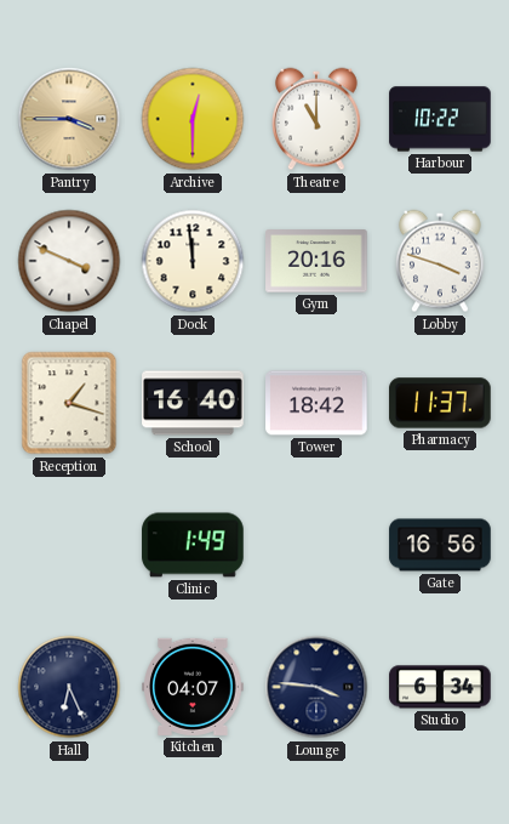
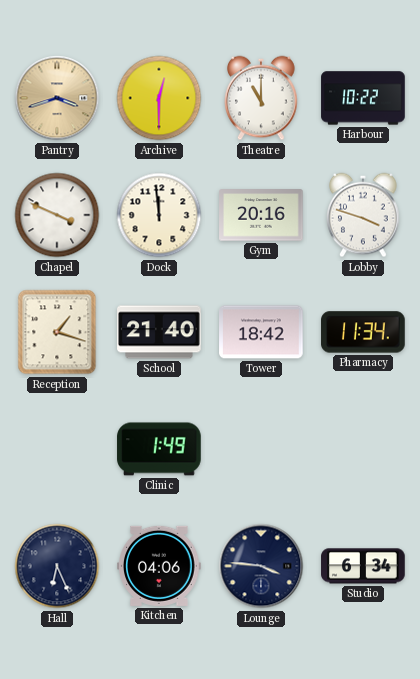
Pantry: 3:45 -> 3:42
School: 16:40 -> 21:40
Pharmacy: 11:37 -> 11:34
Gate: 16:56 -> none
Kitchen: 04:07 -> 04:06
